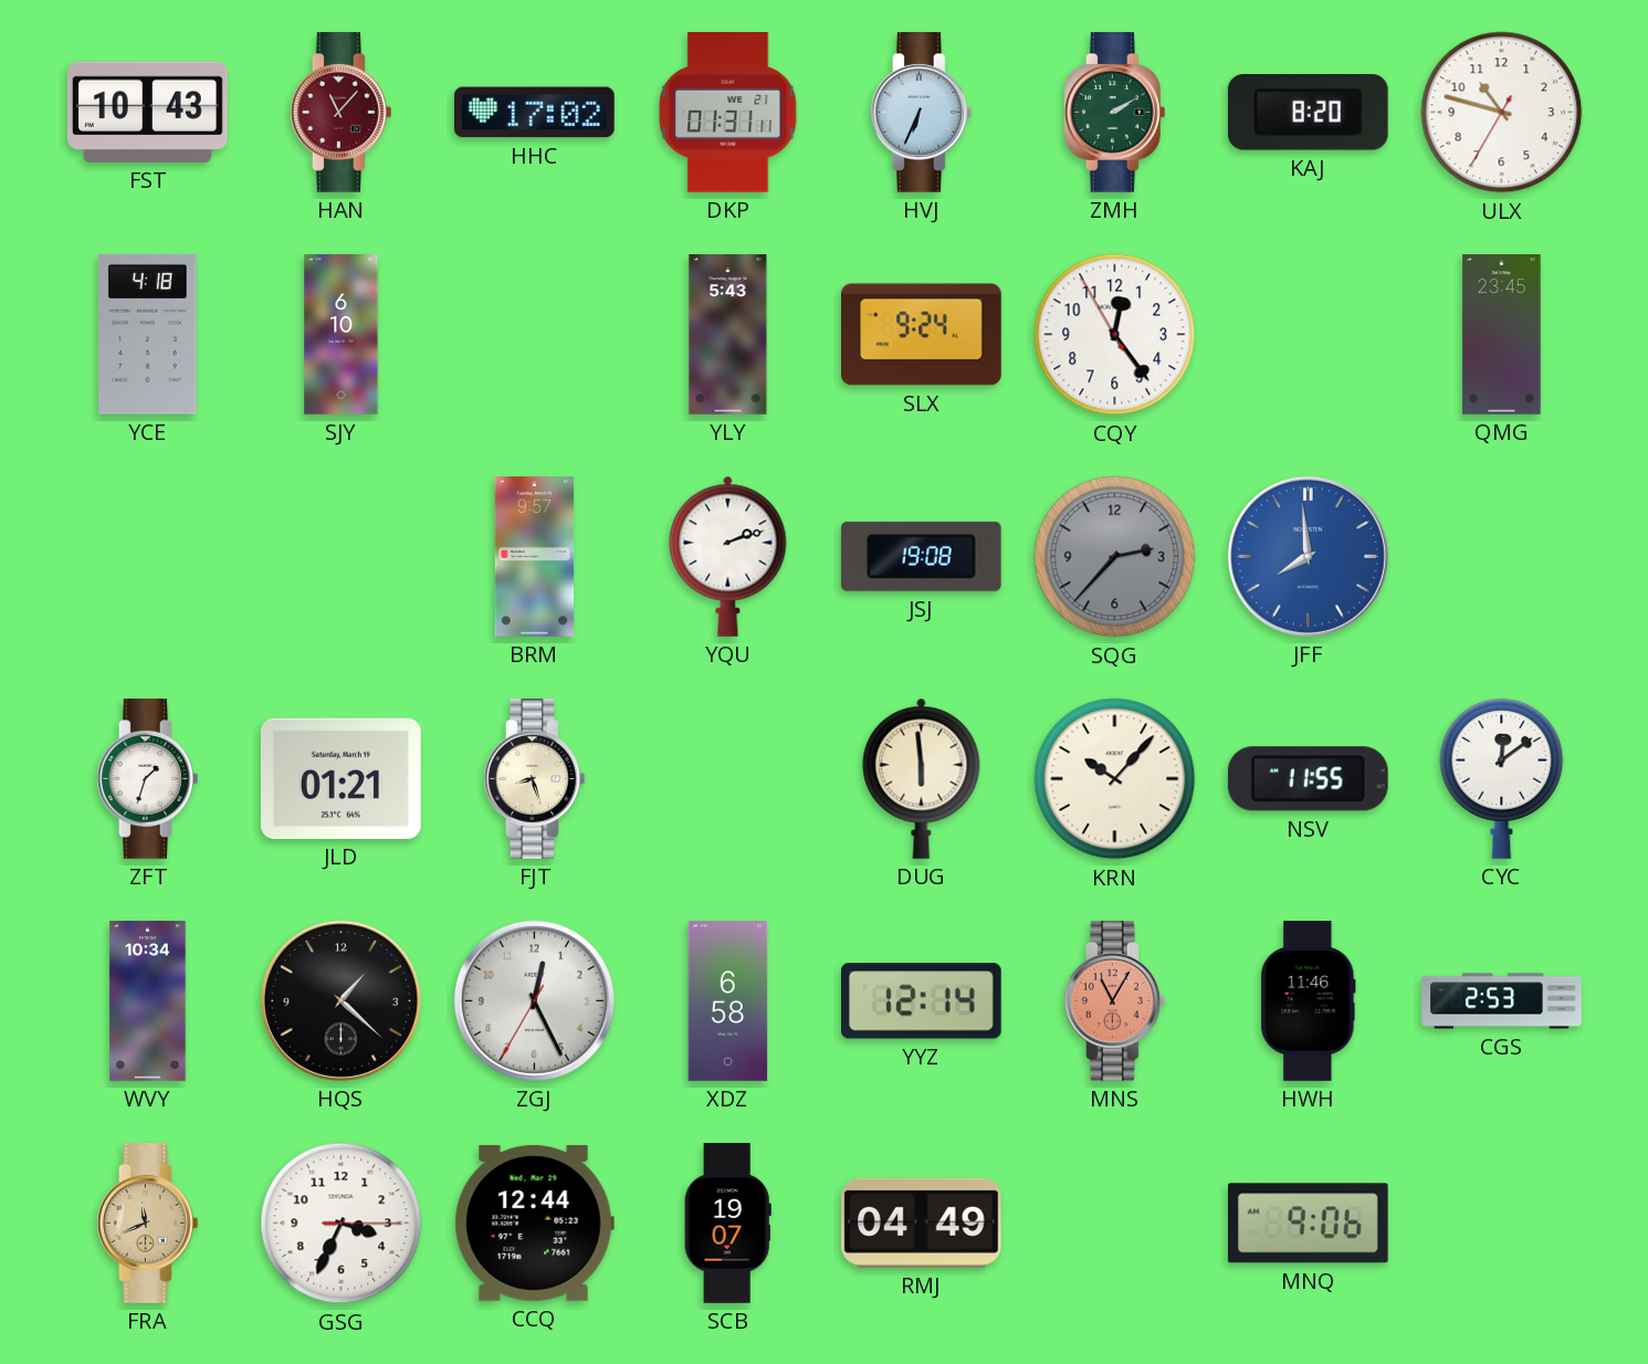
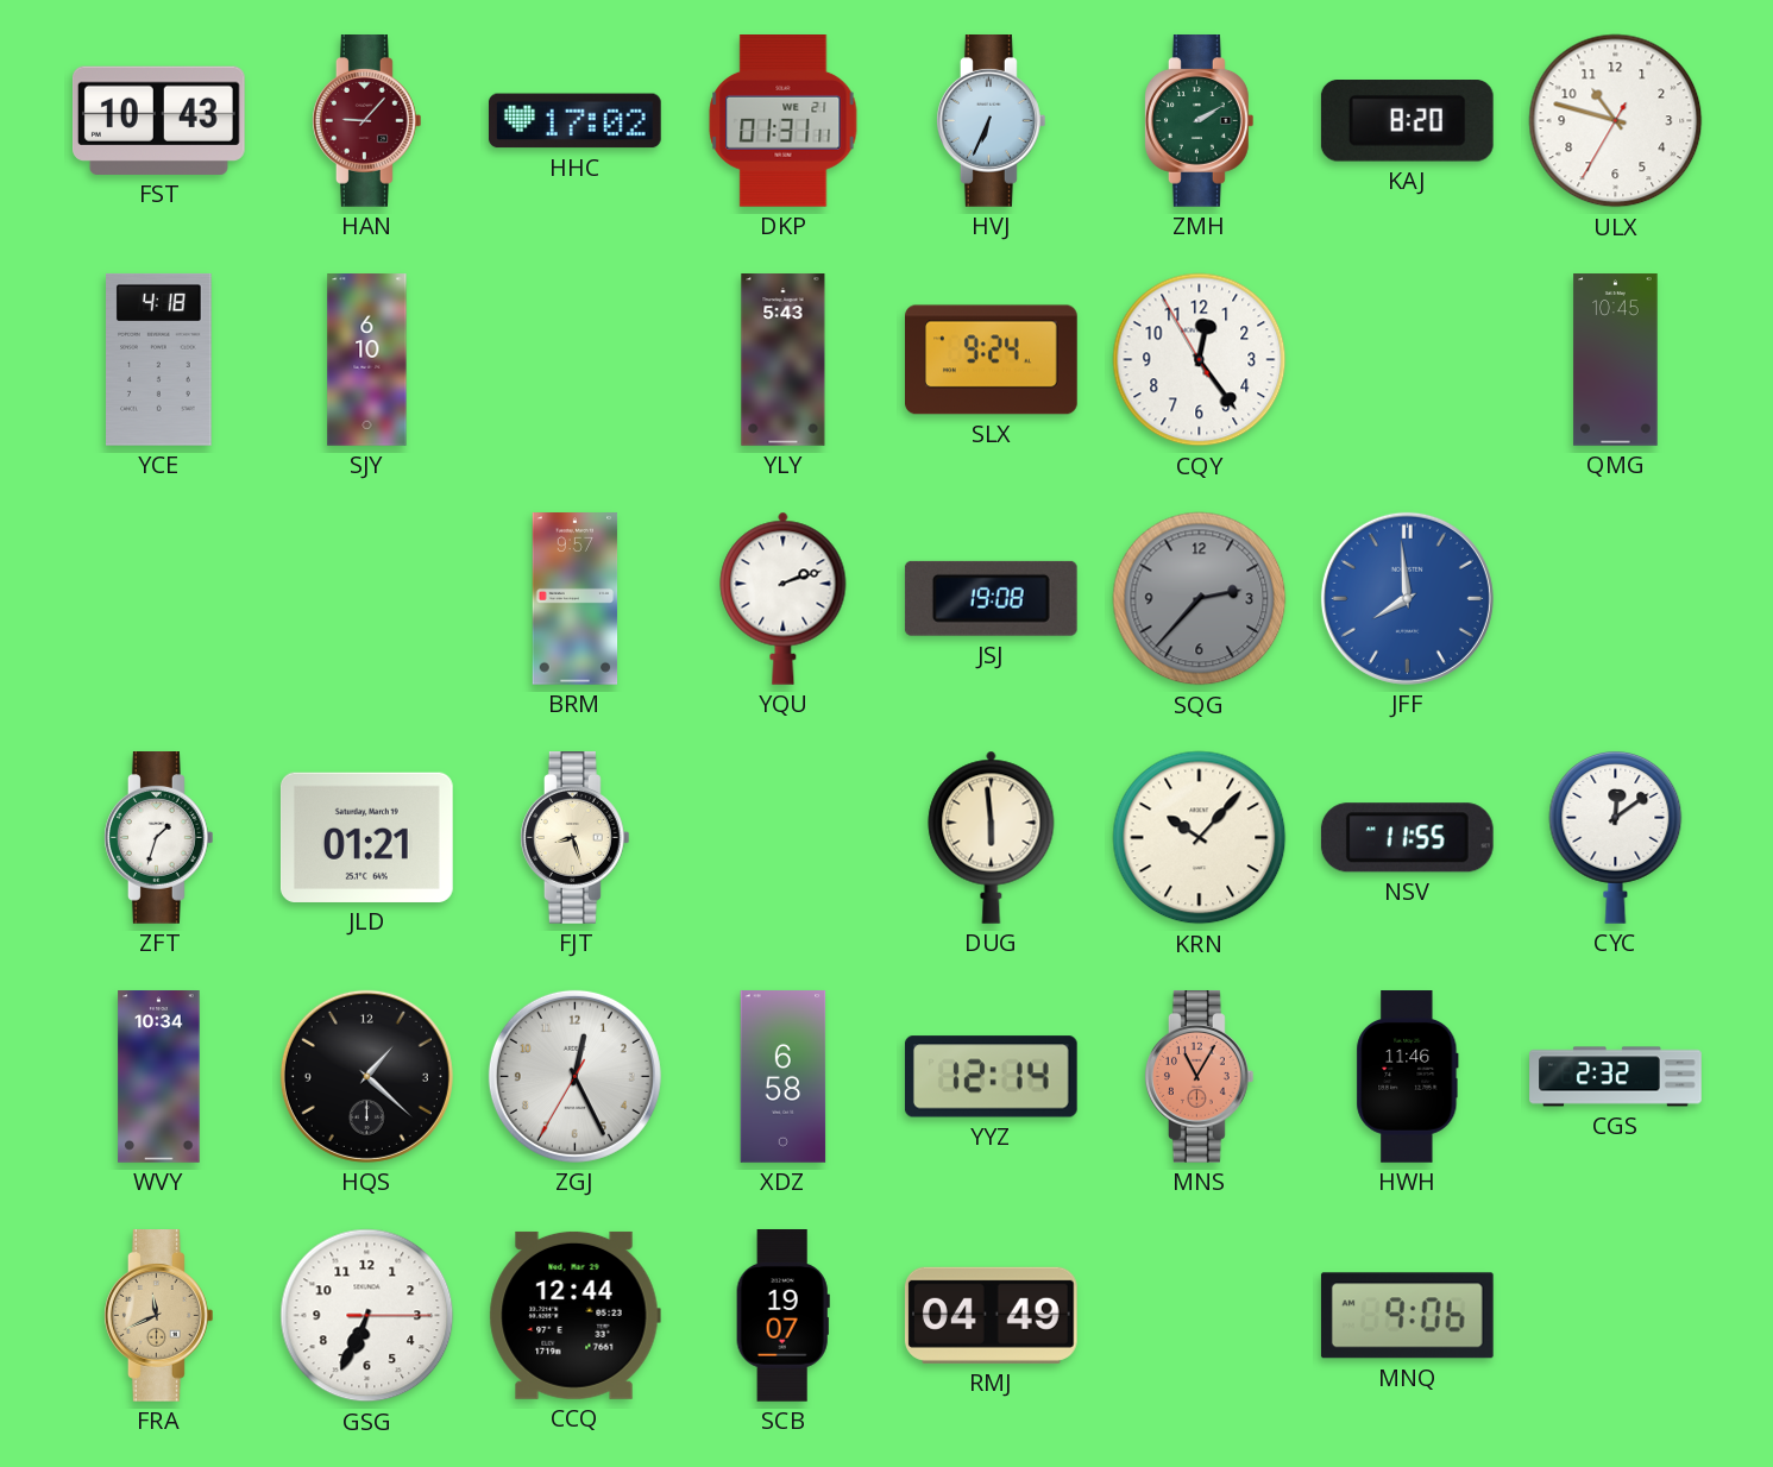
HAN: 11:07 -> 9:07
QMG: 23:45 -> 10:45
CGS: 2:53 -> 2:32
GSG: 3:34 -> 6:34
